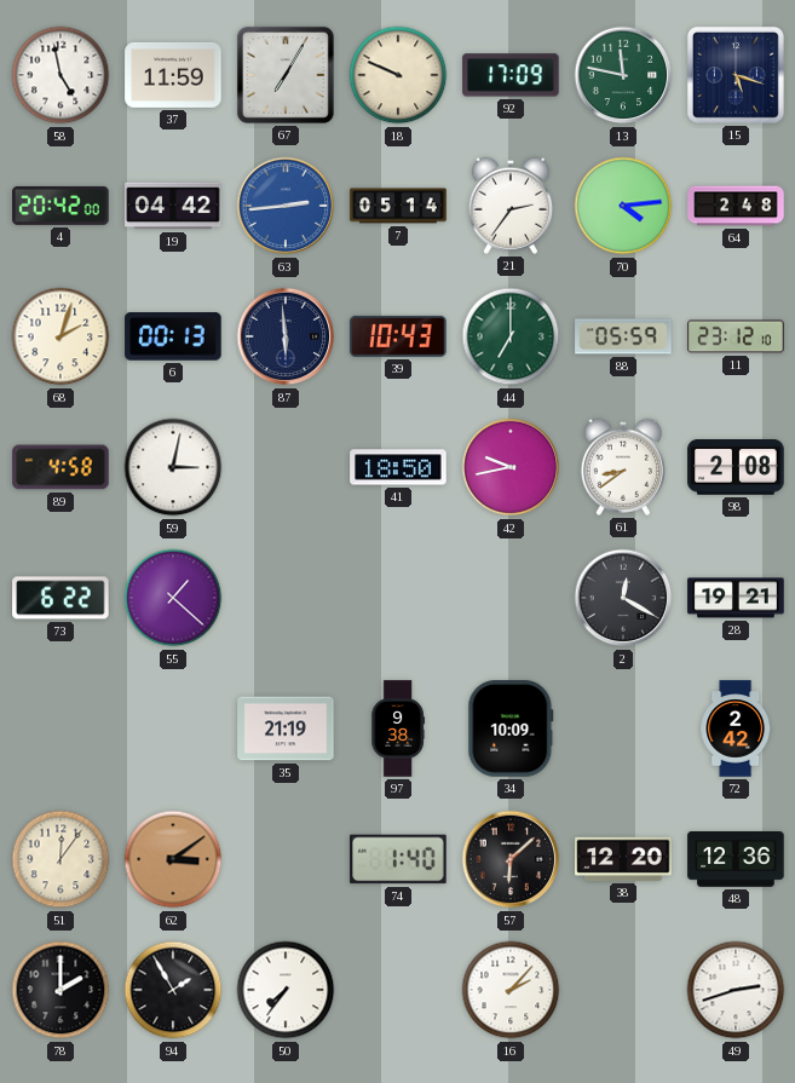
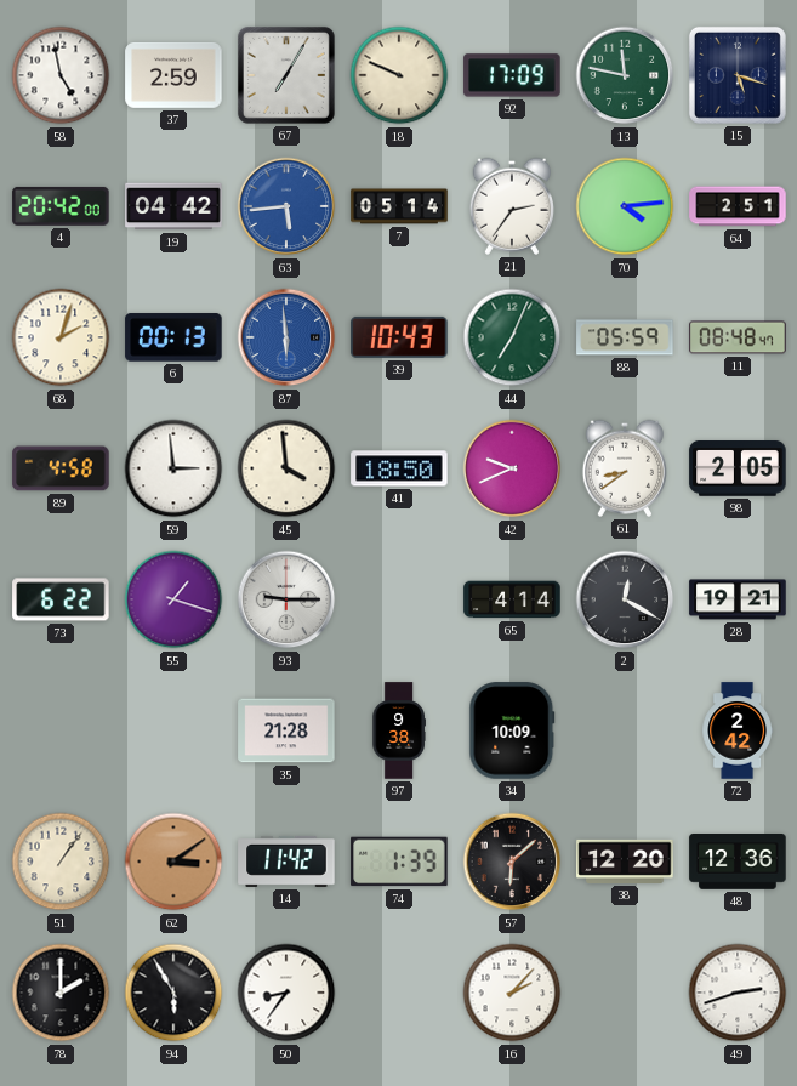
37: 11:59 -> 2:59
63: 2:44 -> 5:44
64: 2:48 -> 2:51
87 dial: navy -> blue
44: 7:00 -> 7:04
11: 23:12 -> 08:48
59: 3:02 -> 2:59
45: none -> 3:59
42: 9:43 -> 9:41
98: 2:08 -> 2:05
55: 1:22 -> 1:18
93: none -> 9:15
65: none -> 4:14
35: 21:19 -> 21:28
51: 12:06 -> 1:06
14: none -> 11:42
74: 1:40 -> 1:39
94: 1:55 -> 5:55
50: 7:36 -> 8:36
